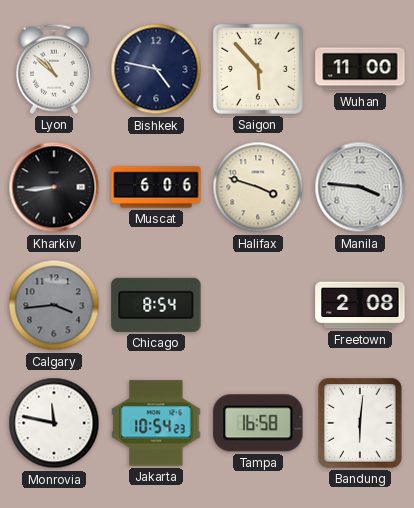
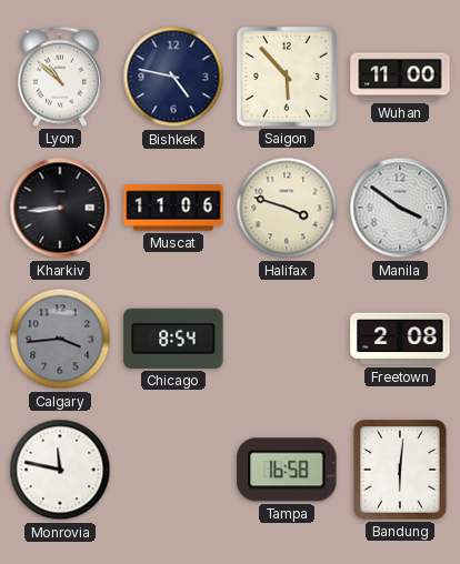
Muscat: 6:06 -> 11:06
Manila: 3:46 -> 3:51
Jakarta: 10:54 -> none
